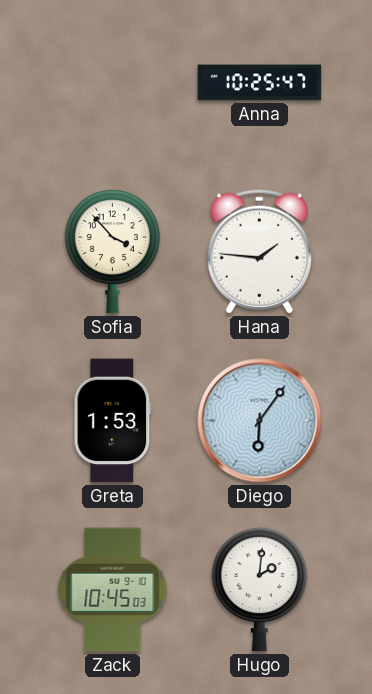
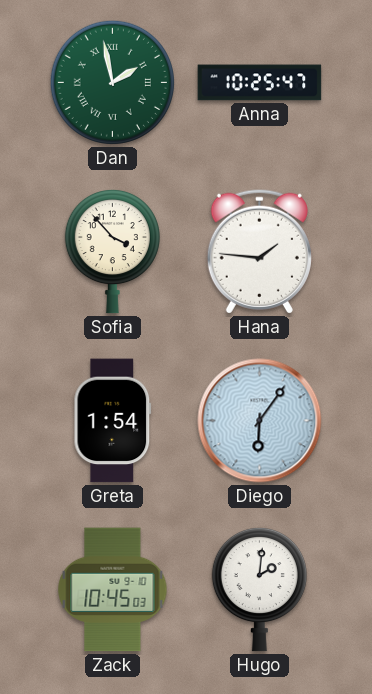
Dan: none -> 1:58
Greta: 1:53 -> 1:54
